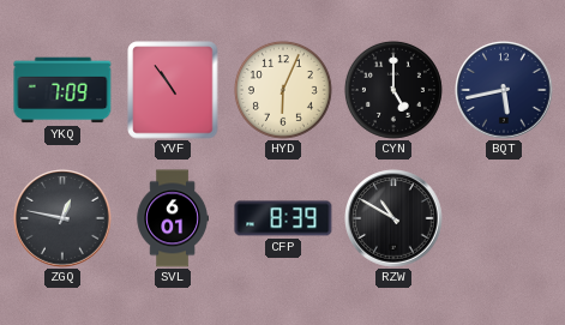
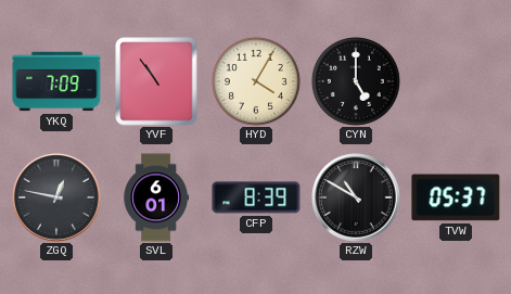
HYD: 6:04 -> 4:05
BQT: 5:43 -> none
TVW: none -> 05:37
